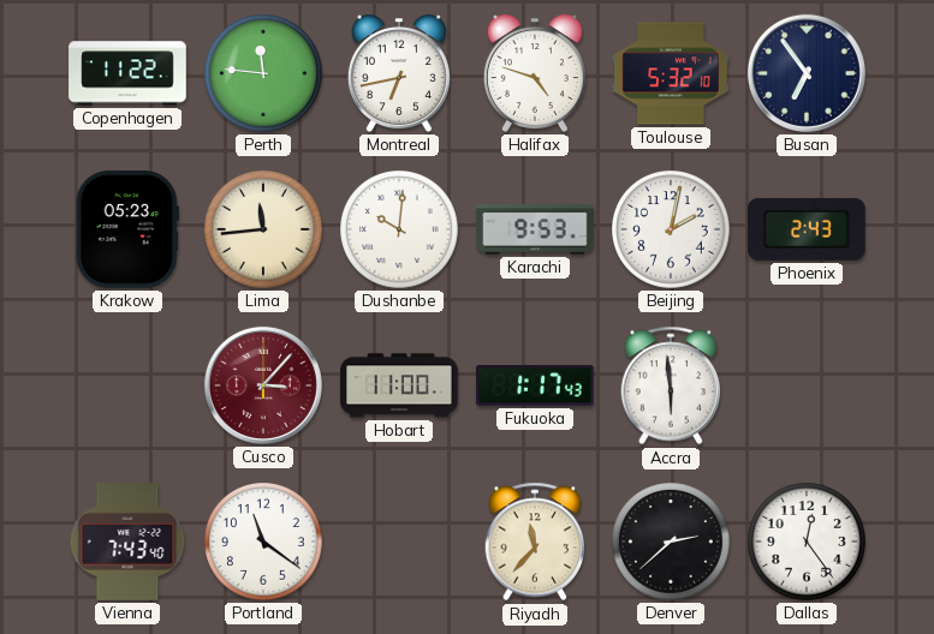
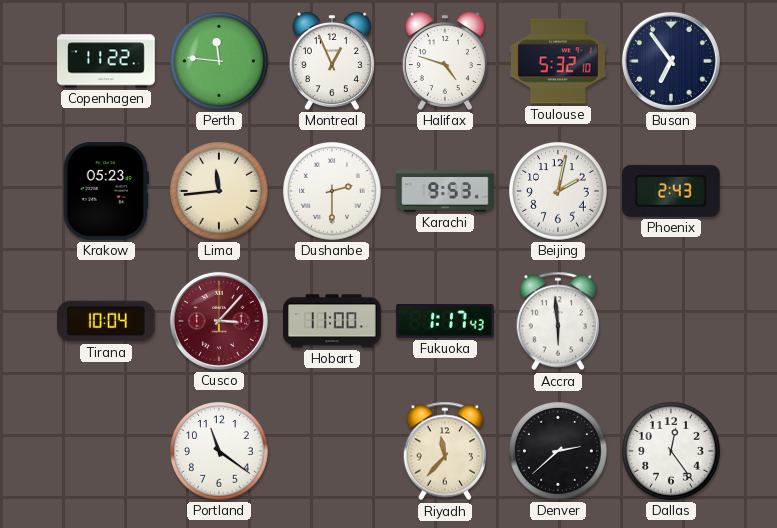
Montreal: 6:43 -> 12:56
Dushanbe: 10:01 -> 2:30
Tirana: none -> 10:04
Vienna: 7:43 -> none
